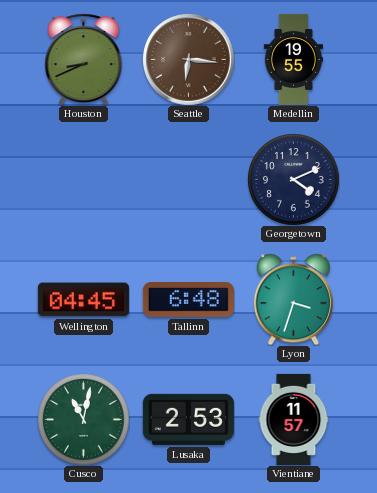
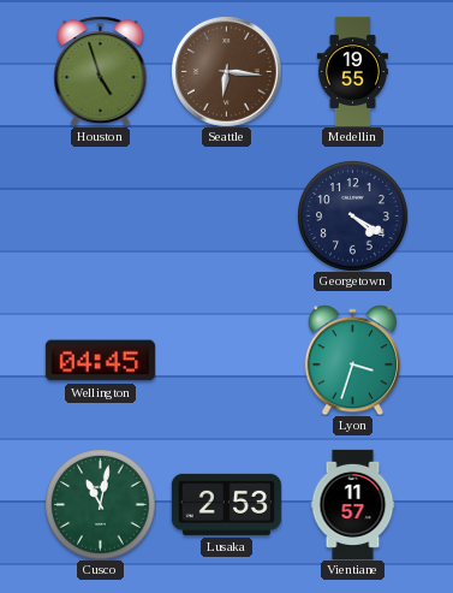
Houston: 8:41 -> 4:57
Georgetown: 4:11 -> 4:20
Tallinn: 6:48 -> none
